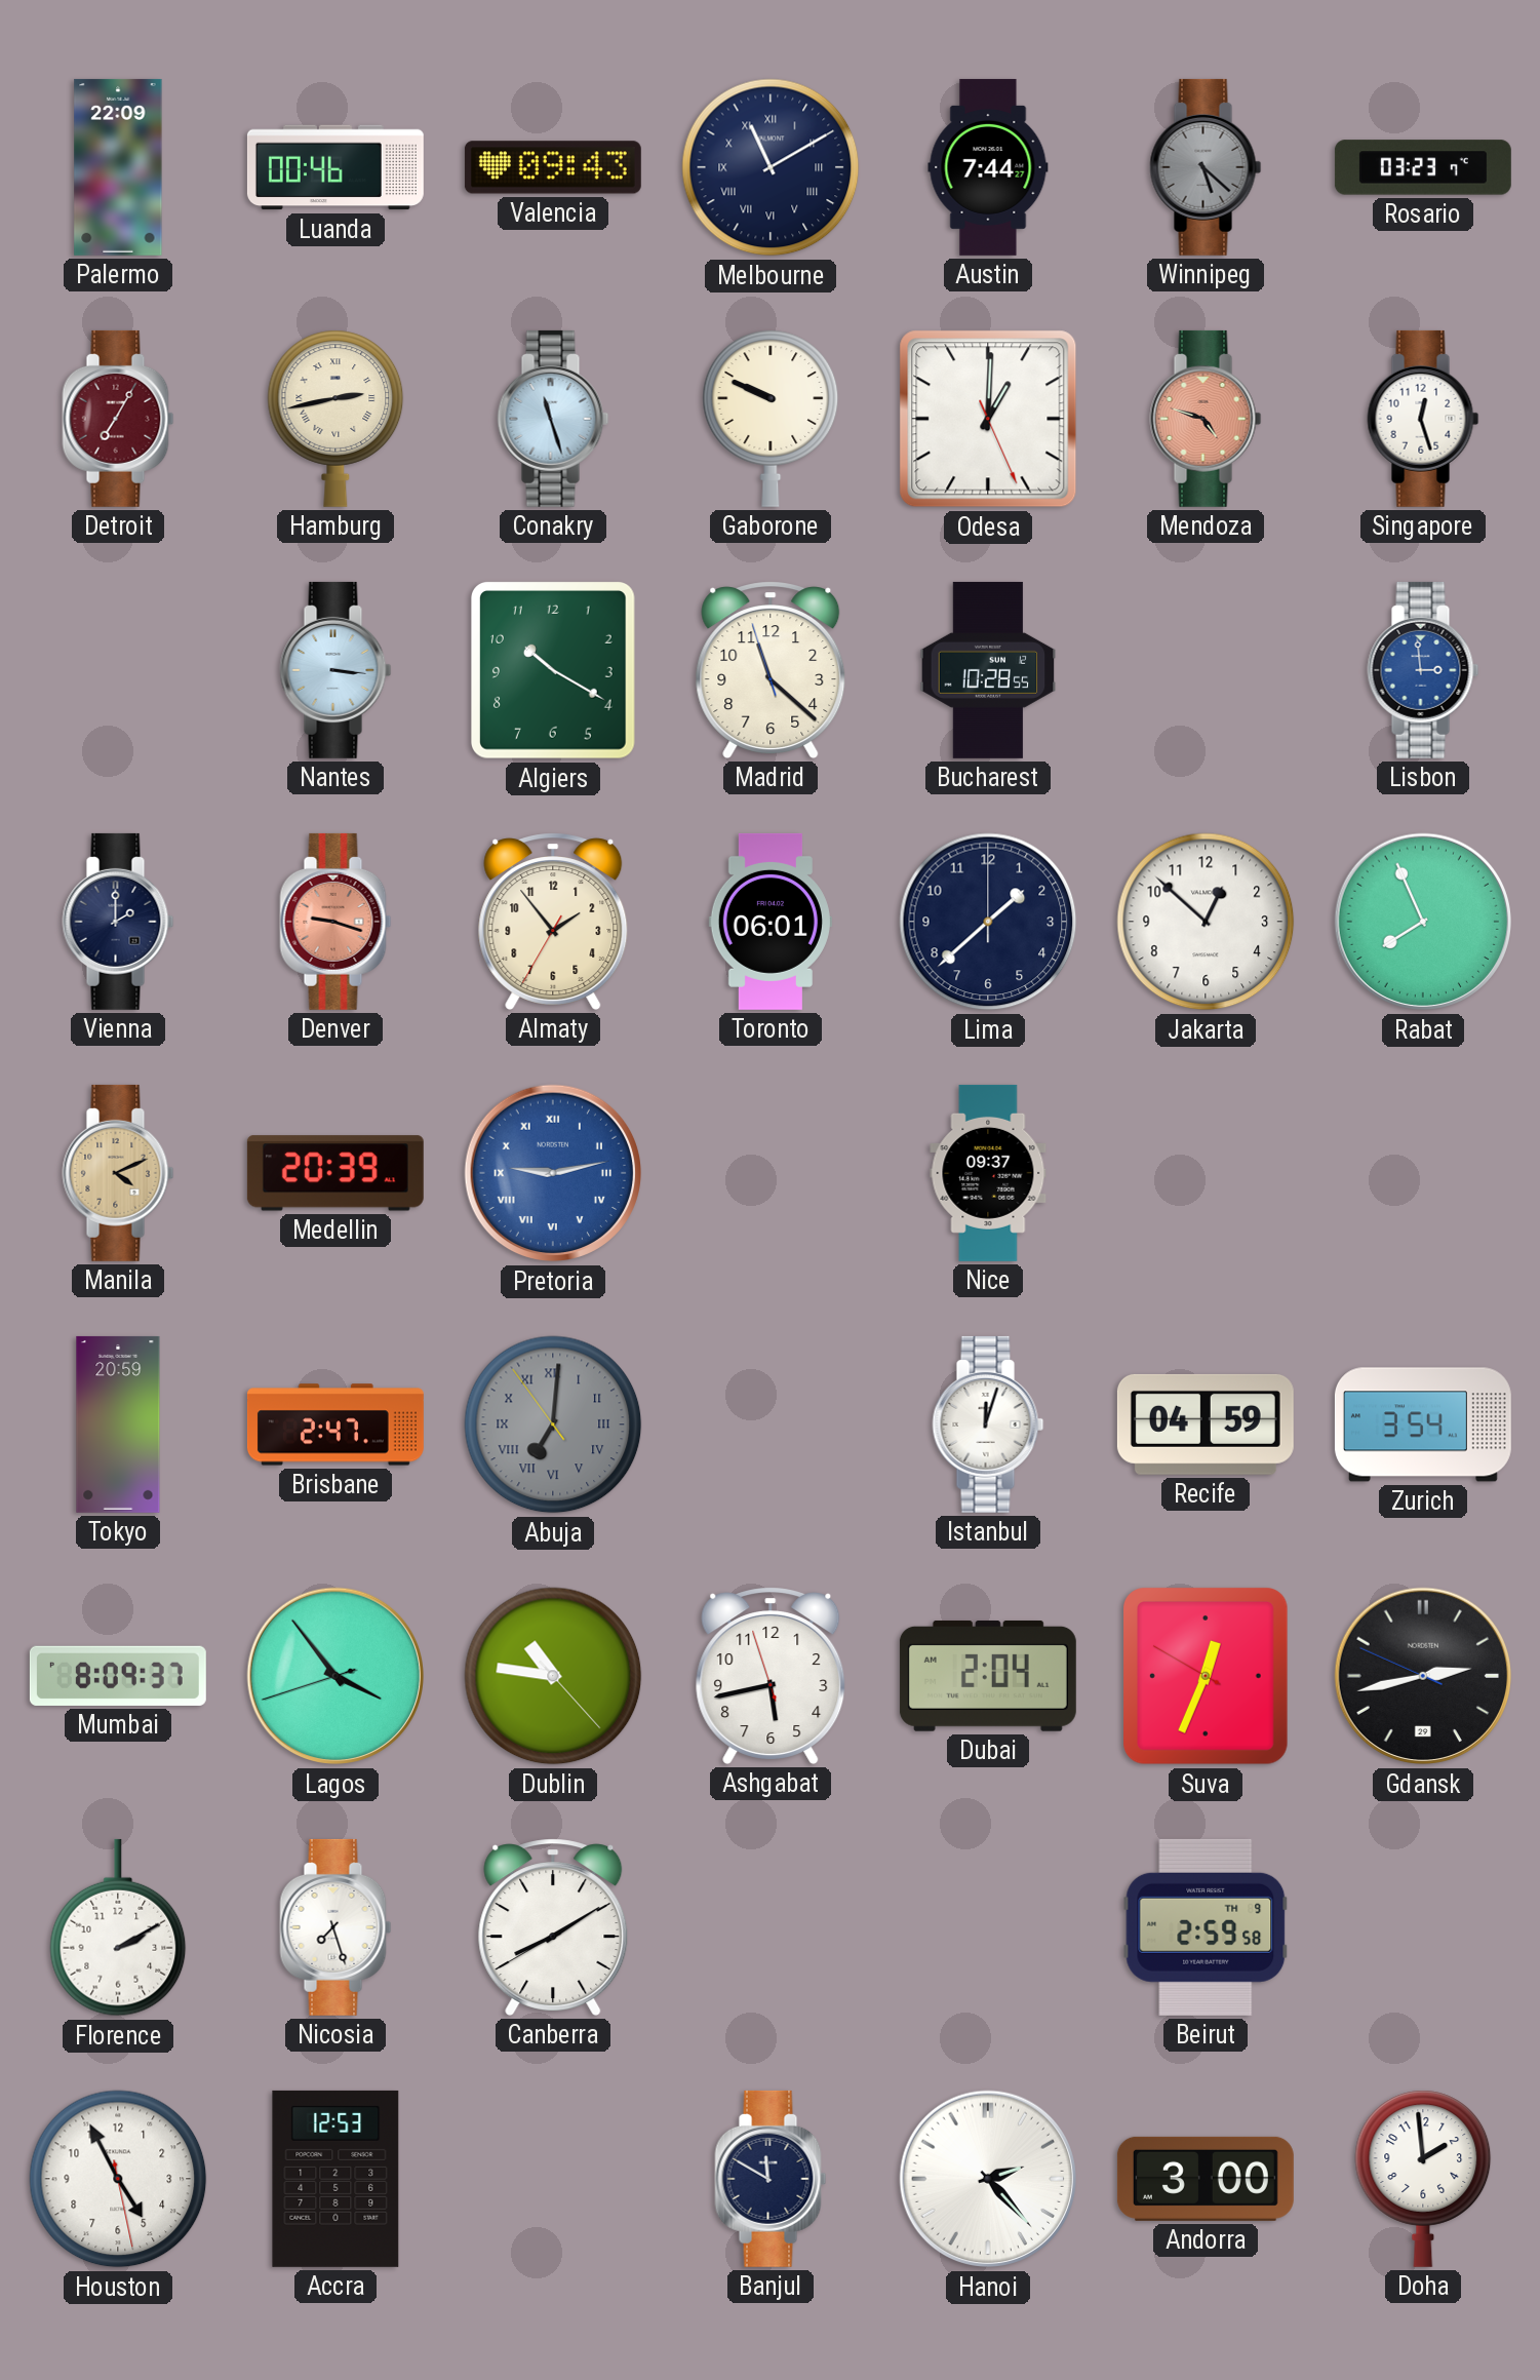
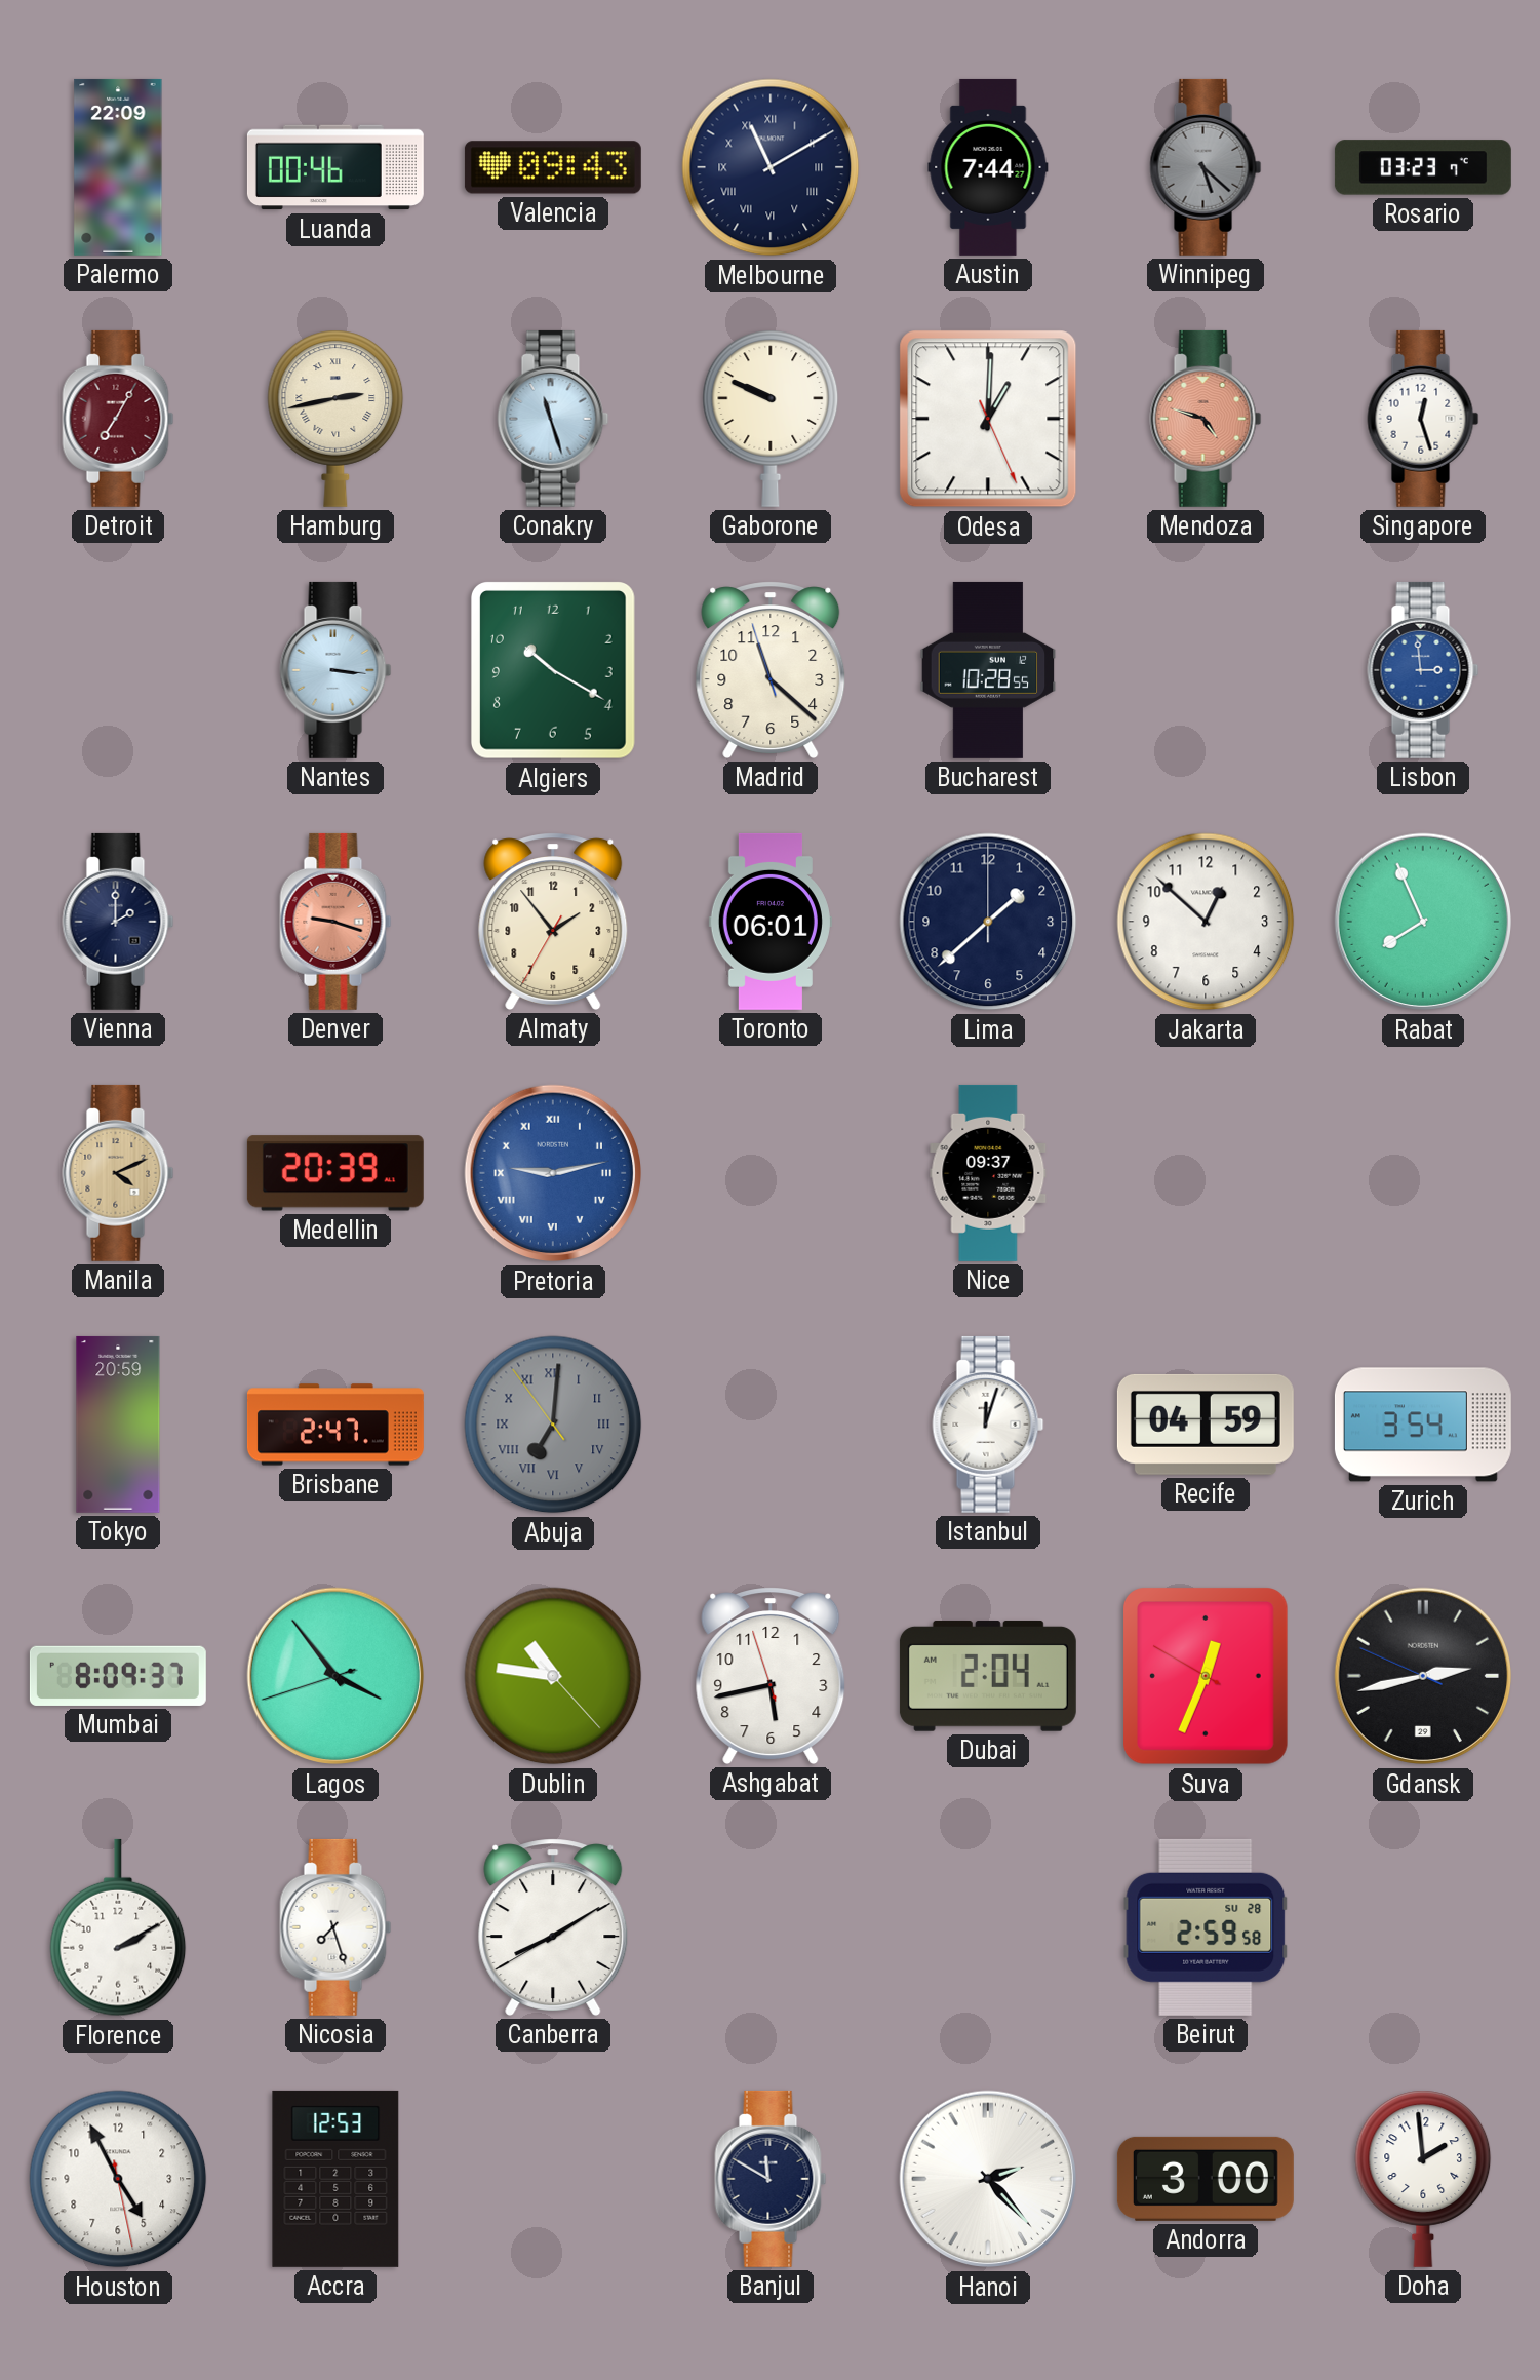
Beirut date: TH 9 -> SU 28
